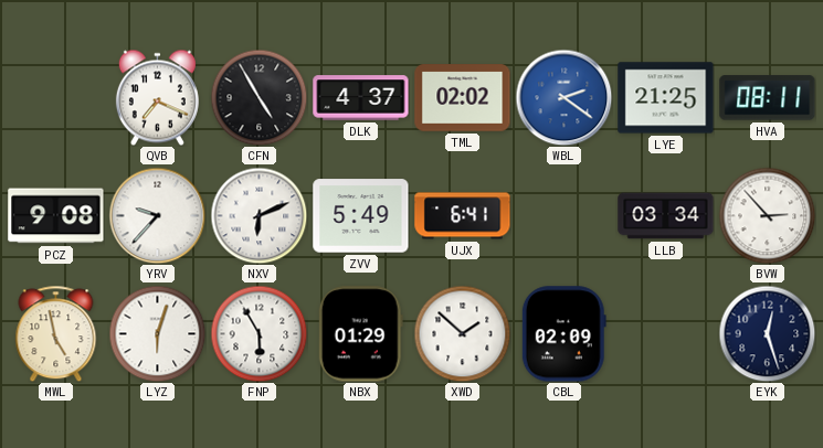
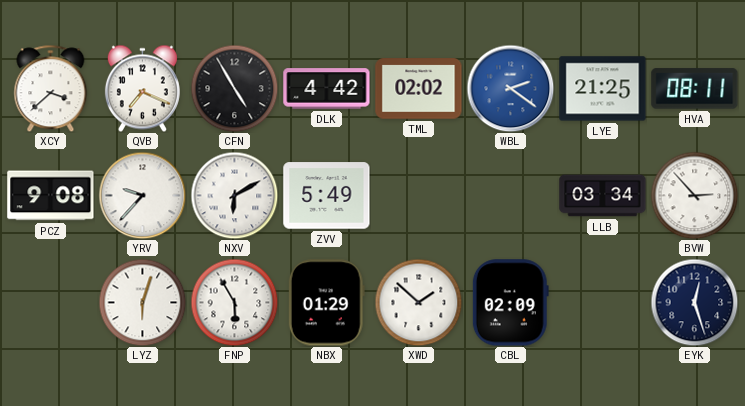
XCY: none -> 3:38
DLK: 4:37 -> 4:42
NXV: 6:11 -> 6:10
UJX: 6:41 -> none
MWL: 4:58 -> none
